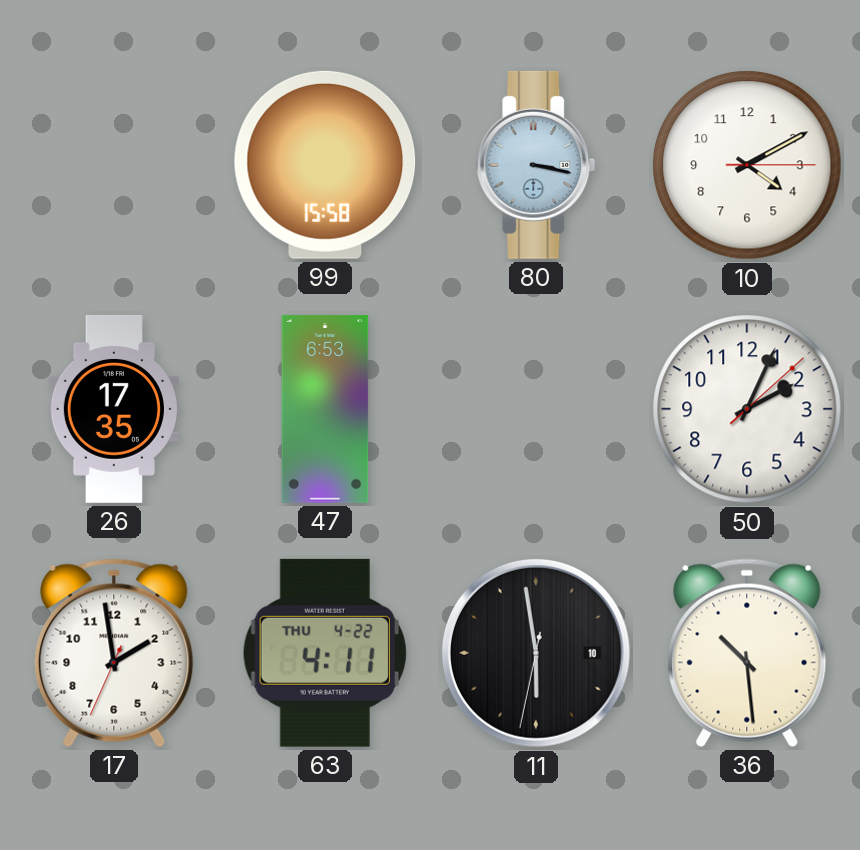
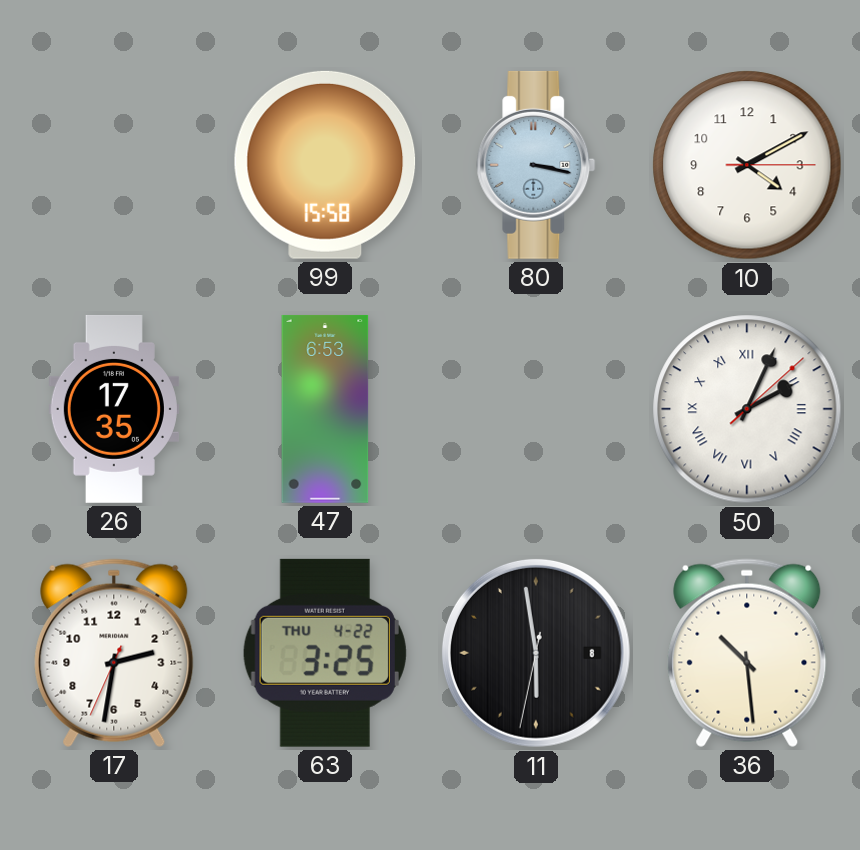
50 numerals: Arabic -> Roman
17: 1:58 -> 2:31
63: 4:11 -> 3:25
11 date: 10 -> 8
